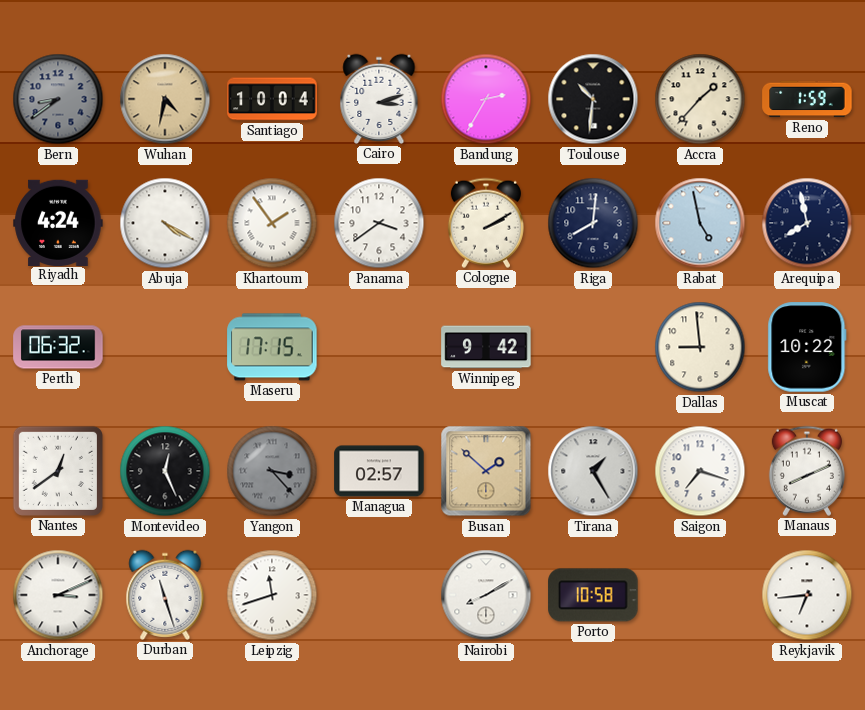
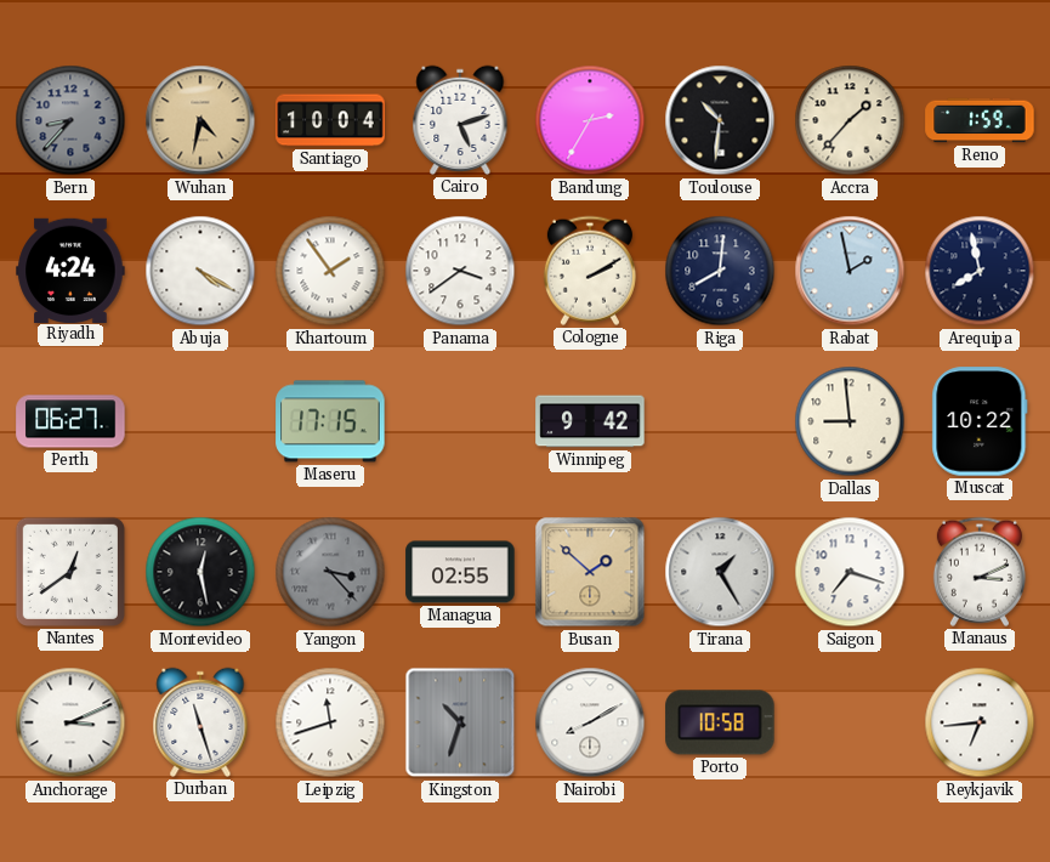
Bern: 8:39 -> 8:37
Cairo: 3:12 -> 5:12
Rabat: 4:58 -> 1:58
Perth: 06:32 -> 06:27
Montevideo: 12:26 -> 12:28
Managua: 02:57 -> 02:55
Manaus: 8:11 -> 3:11
Kingston: none -> 10:33
